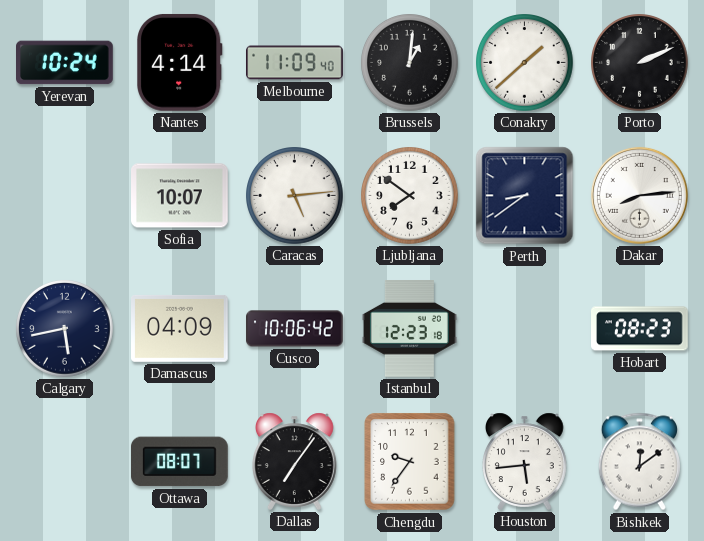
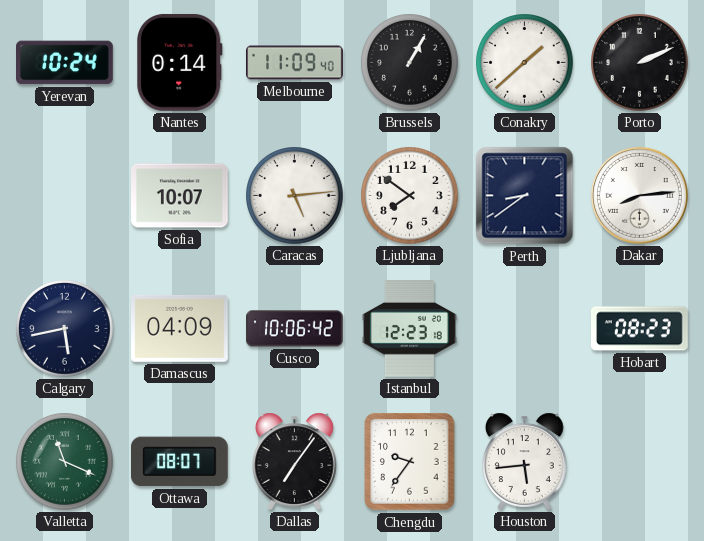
Nantes: 4:14 -> 0:14
Brussels: 1:01 -> 1:05
Valletta: none -> 11:19
Bishkek: 12:09 -> none
